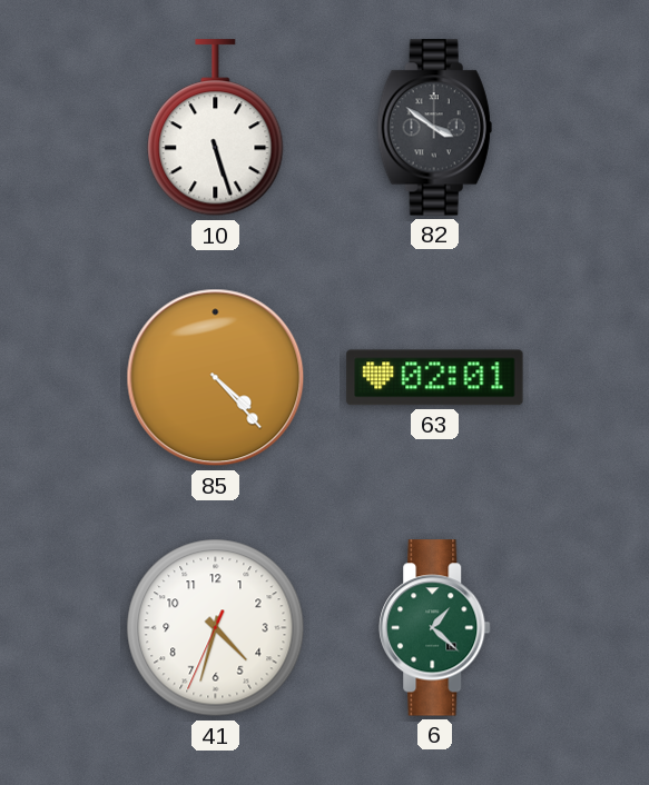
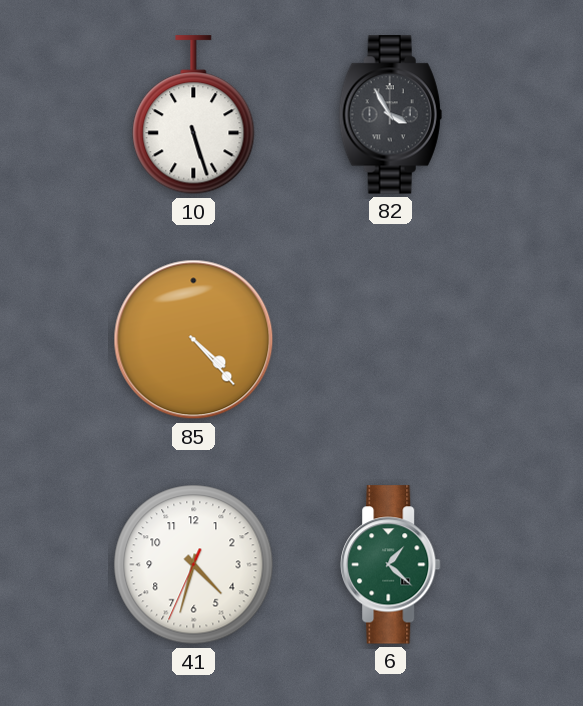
82: 3:51 -> 3:55
63: 02:01 -> none
